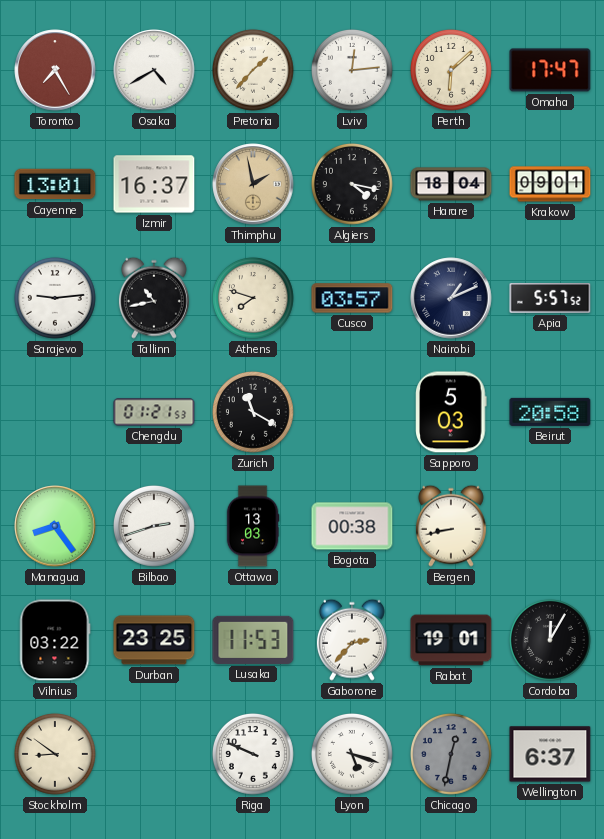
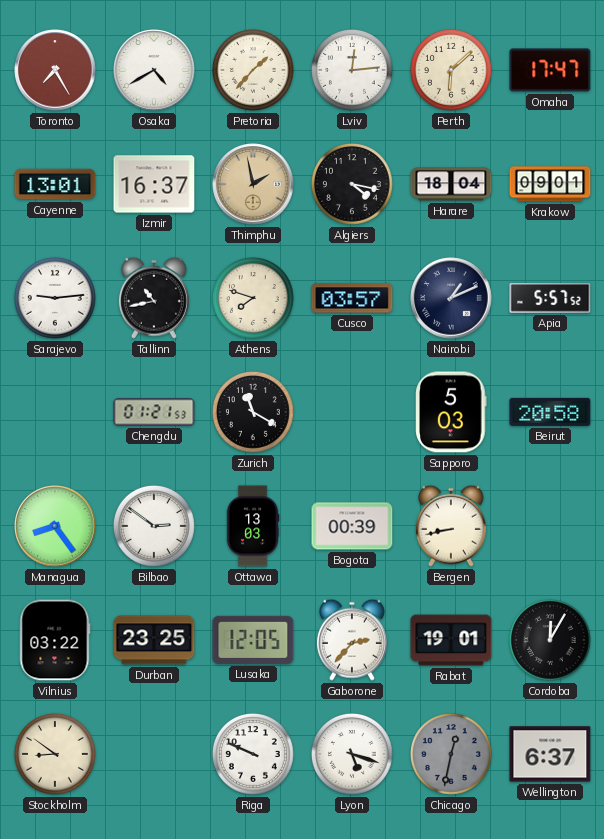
Bilbao: 2:42 -> 2:51
Bogota: 00:38 -> 00:39
Lusaka: 11:53 -> 12:05
